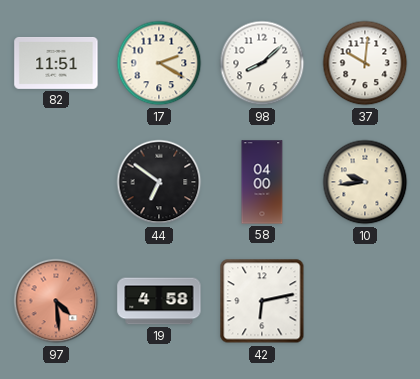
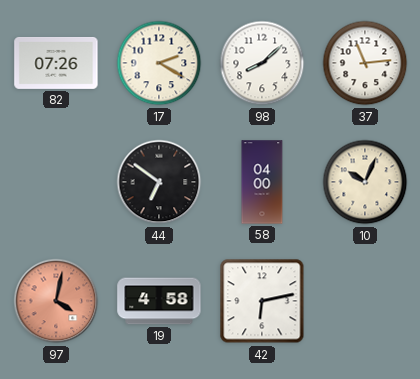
82: 11:51 -> 07:26
37: 10:01 -> 11:14
10: 9:44 -> 10:04
97: 4:29 -> 4:02
